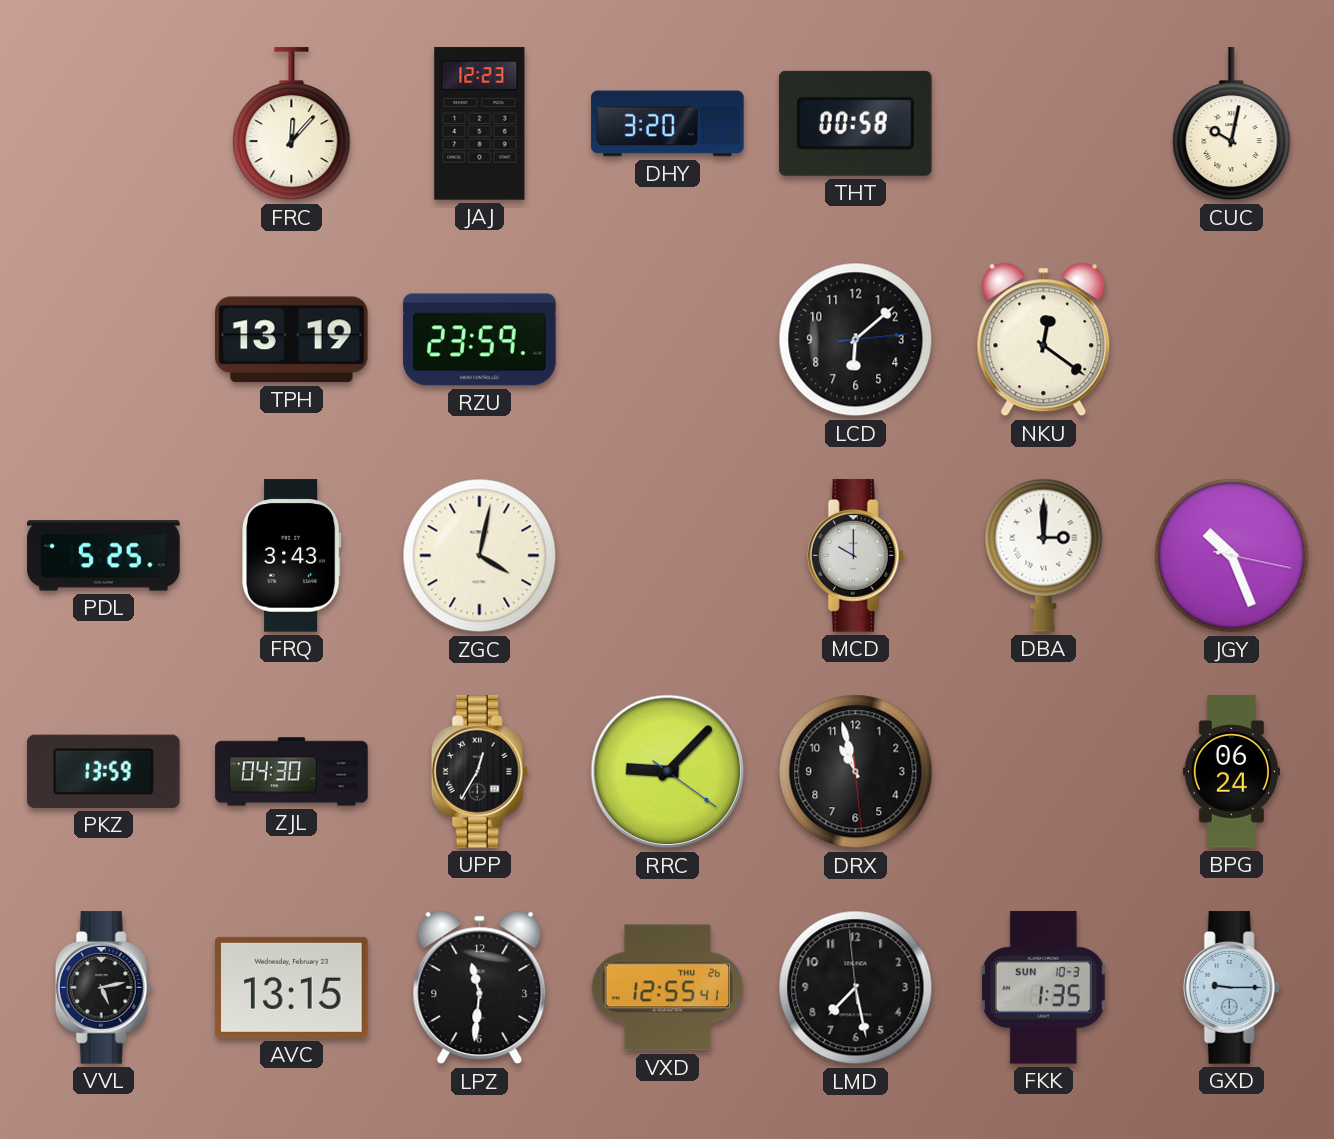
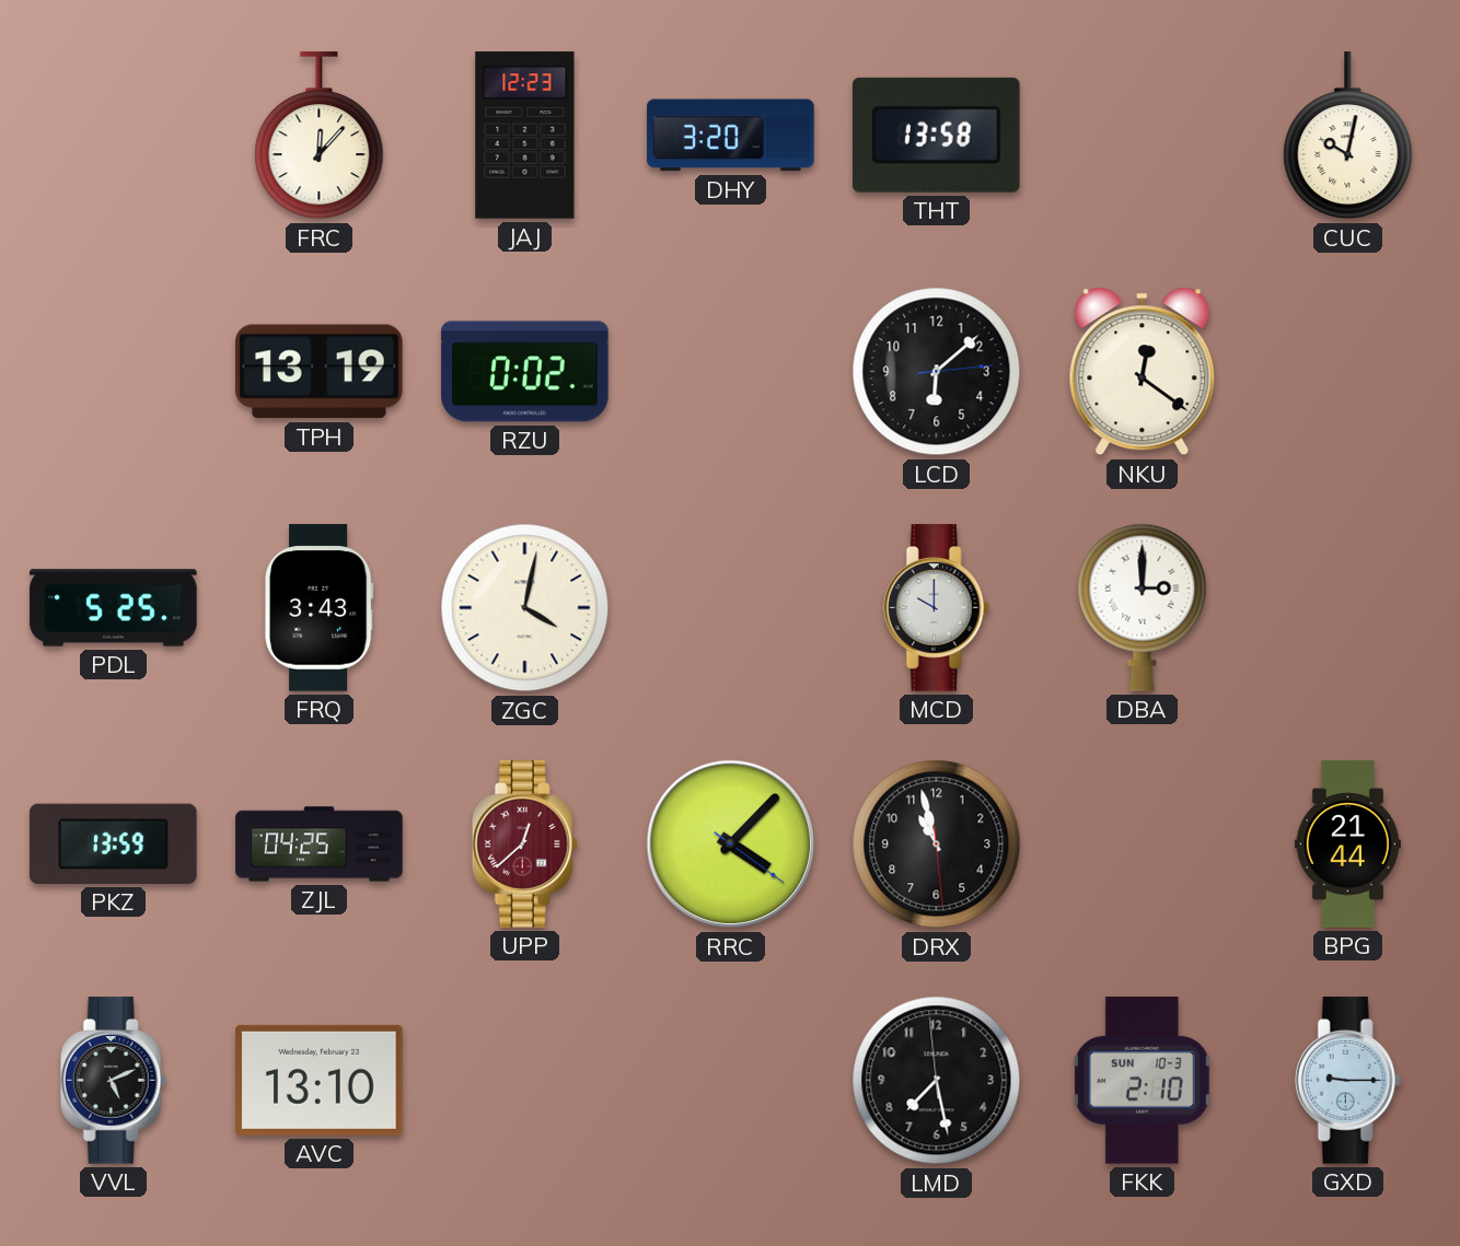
THT: 00:58 -> 13:58
RZU: 23:59 -> 0:02
JGY: 10:26 -> none
ZJL: 04:30 -> 04:25
UPP: 12:35 -> 12:38
UPP dial: black -> burgundy
RRC: 9:07 -> 4:07
BPG: 06:24 -> 21:44
VVL: 5:13 -> 5:11
AVC: 13:15 -> 13:10
LPZ: 11:31 -> none
VXD: 12:55 -> none
FKK: 1:35 -> 2:10
